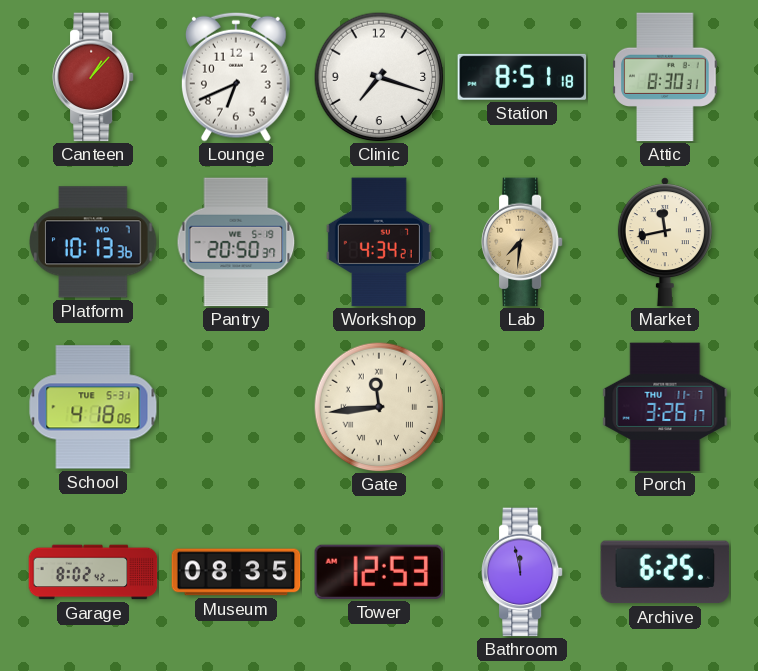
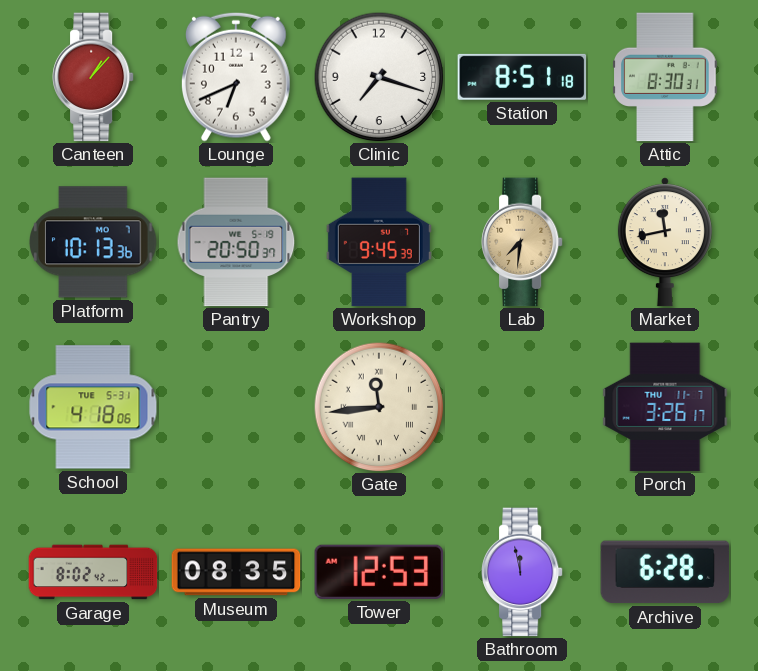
Workshop: 4:34 -> 9:45
Archive: 6:25 -> 6:28
